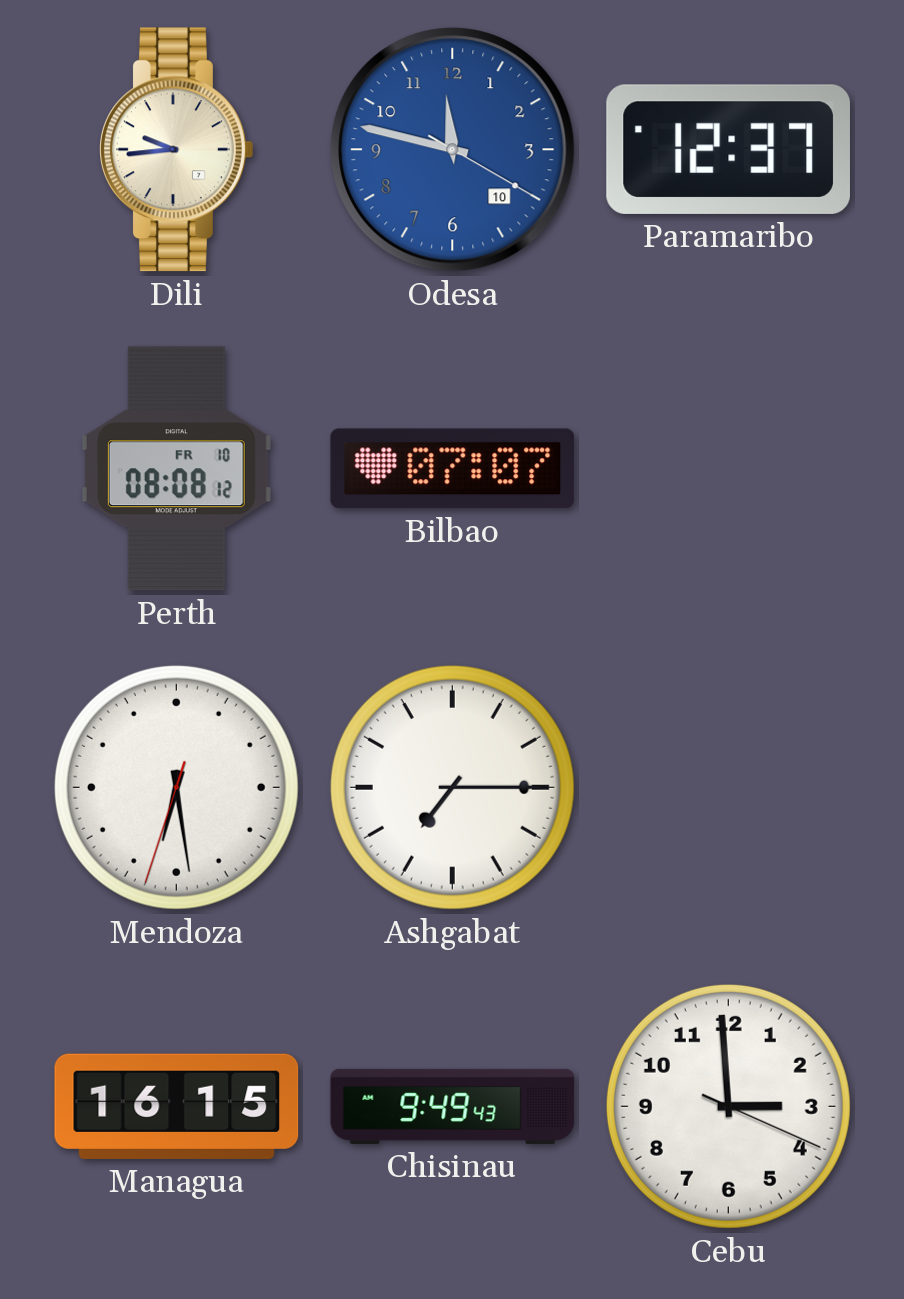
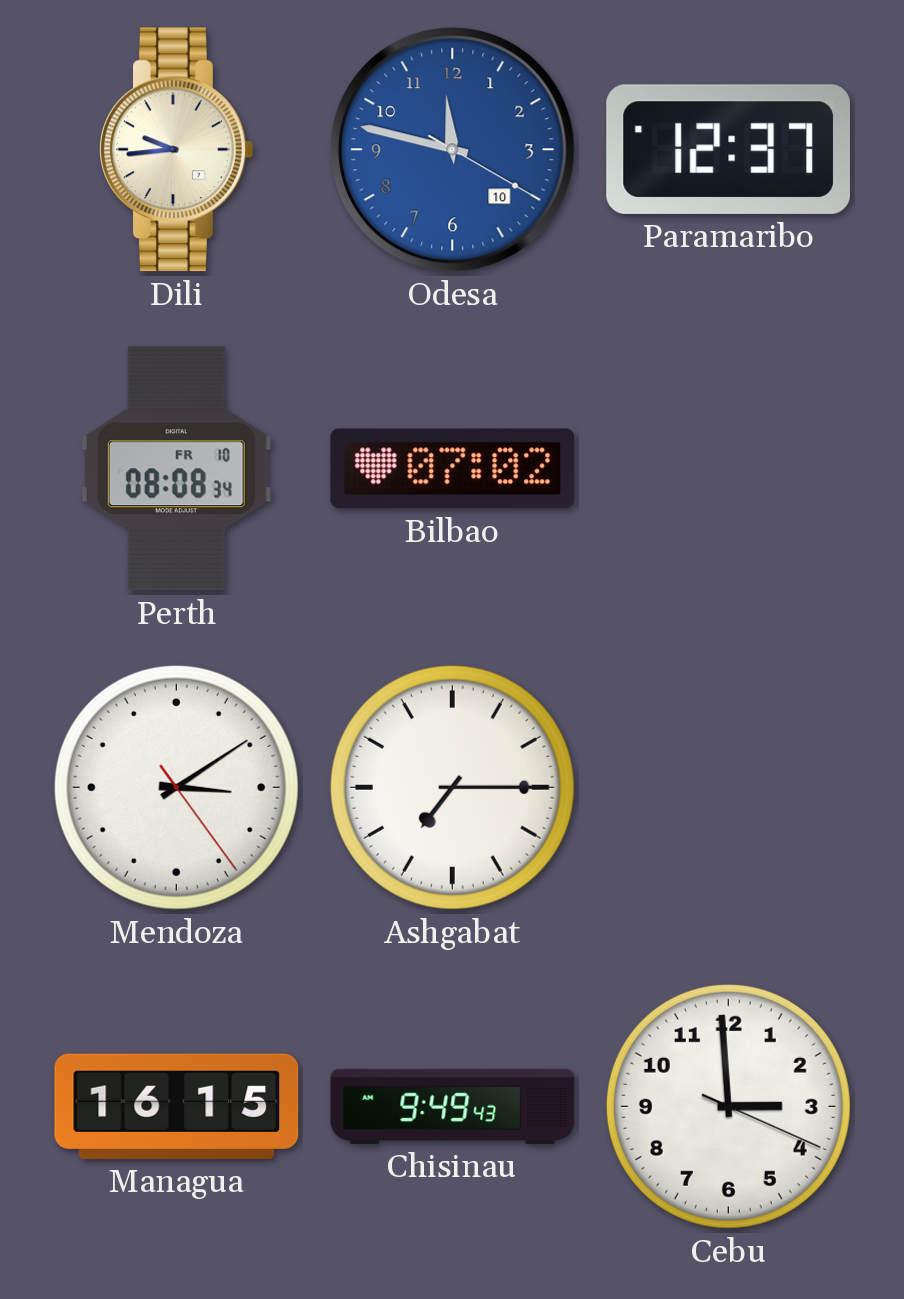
Perth: 08:08:12 -> 08:08:34
Bilbao: 07:07 -> 07:02
Mendoza: 6:28 -> 3:09
